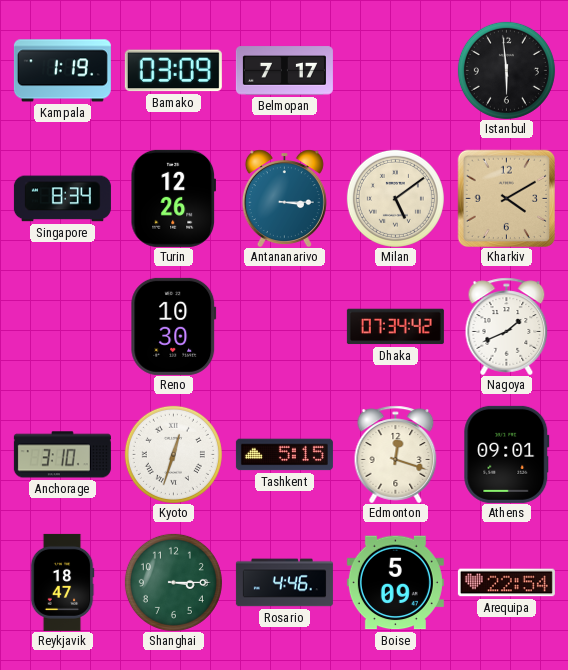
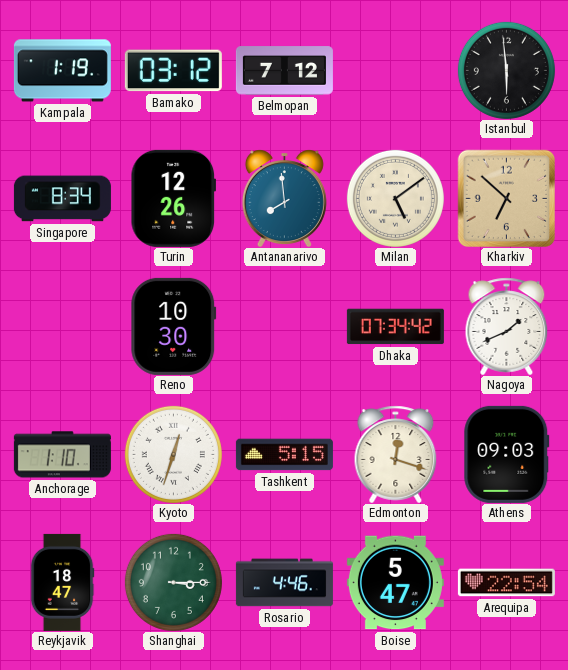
Bamako: 03:09 -> 03:12
Belmopan: 7:17 -> 7:12
Antananarivo: 3:15 -> 7:59
Kharkiv: 4:10 -> 6:52
Anchorage: 3:10 -> 1:10
Athens: 09:01 -> 09:03
Boise: 5:09 -> 5:47
